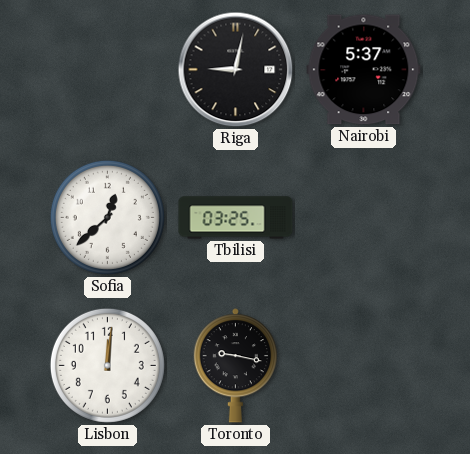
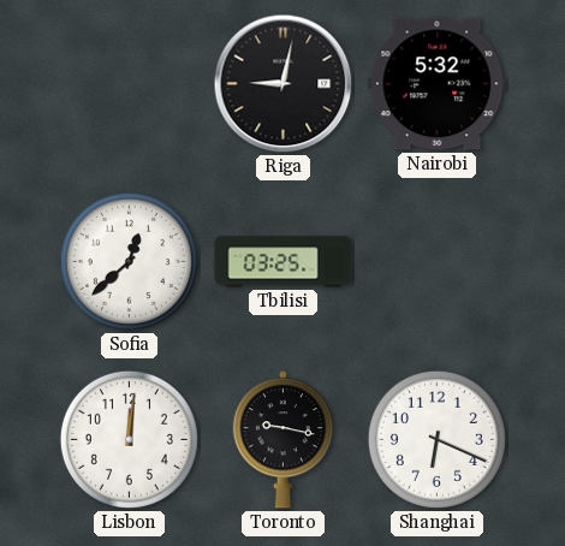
Nairobi: 5:37 -> 5:32
Shanghai: none -> 6:19
